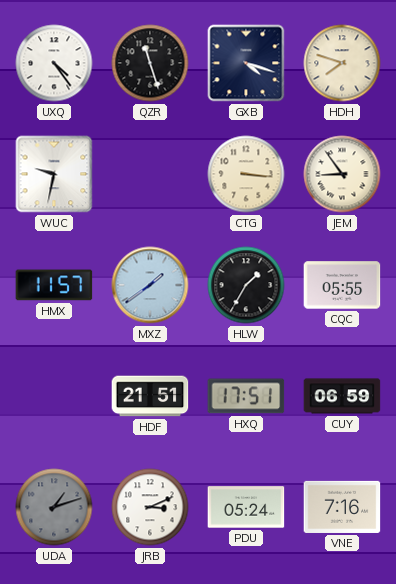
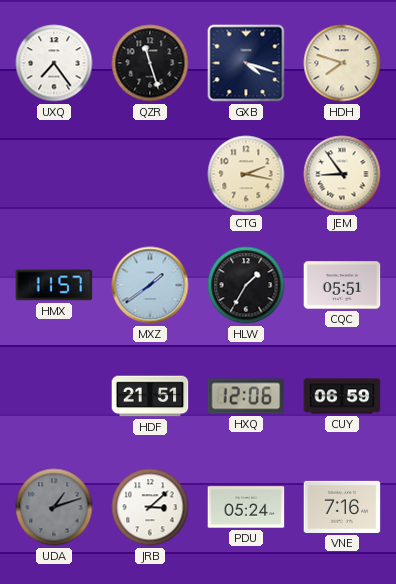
UXQ: 4:24 -> 7:24
WUC: 9:32 -> none
CTG: 3:16 -> 2:17
CQC: 05:55 -> 05:51
HXQ: 17:51 -> 12:06
JRB: 3:11 -> 3:08
